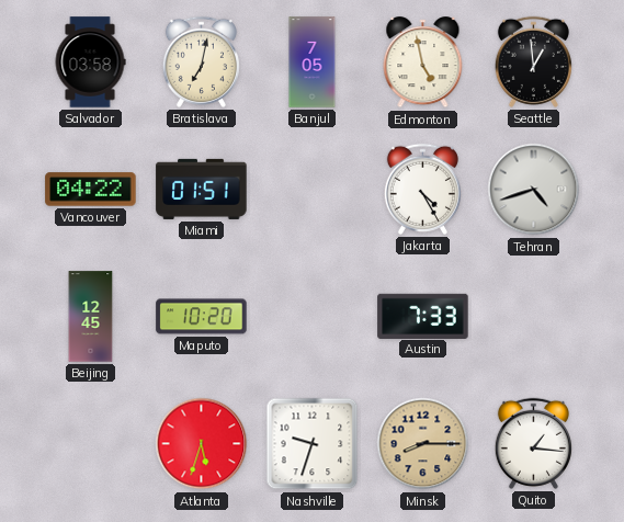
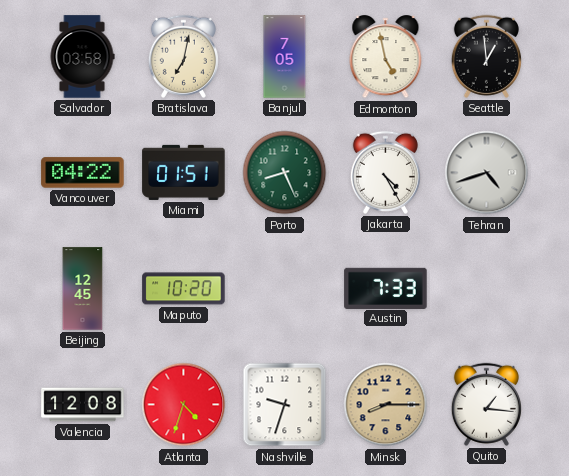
Porto: none -> 8:26
Valencia: none -> 12:08
Atlanta: 5:33 -> 4:33
